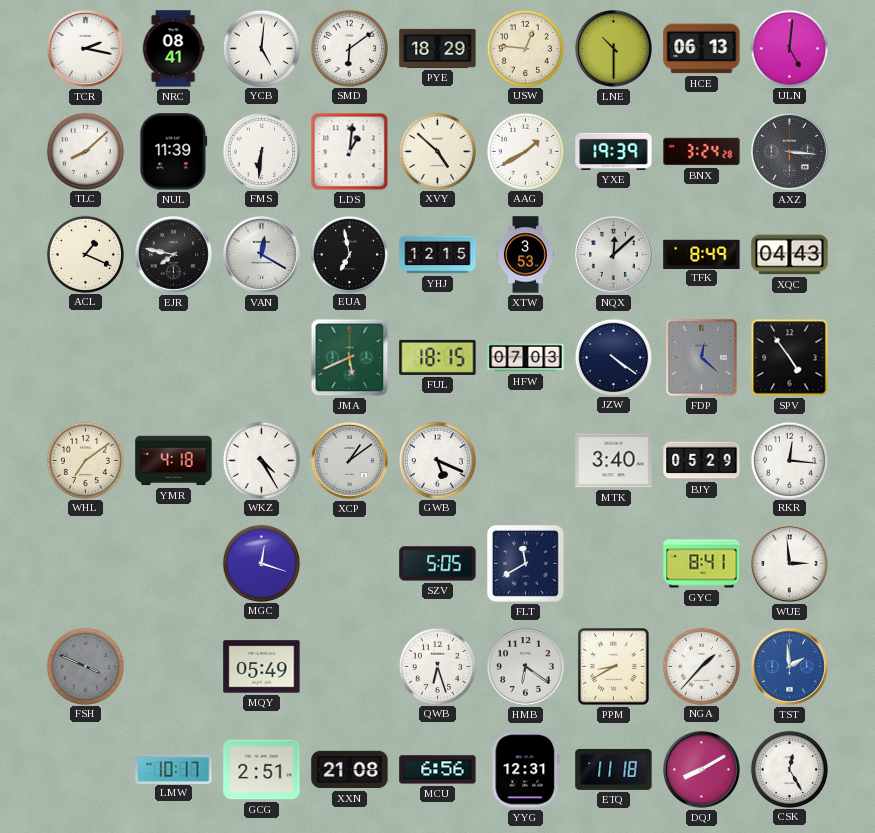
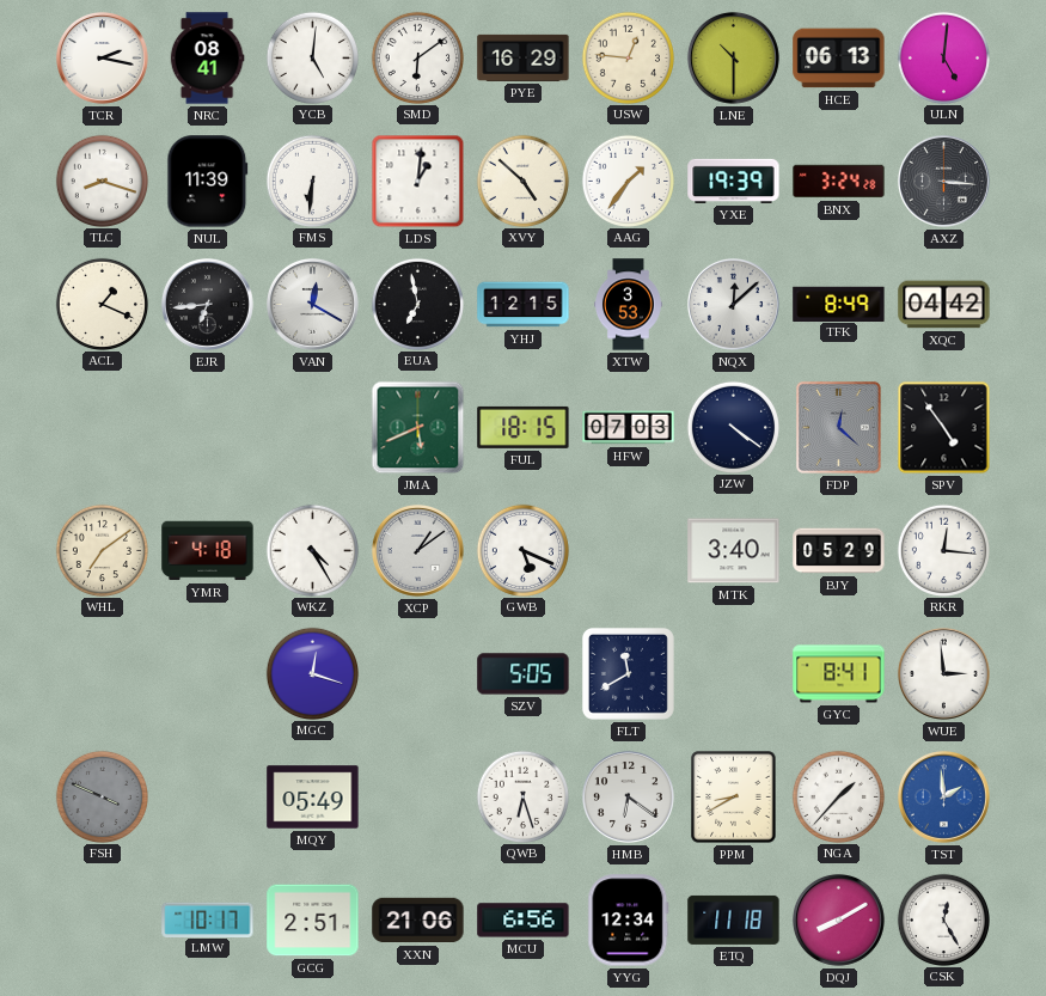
PYE: 18:29 -> 16:29
TLC: 8:08 -> 8:18
AAG: 1:40 -> 1:36
EJR: 7:47 -> 6:44
XQC: 04:43 -> 04:42
XXN: 21:08 -> 21:06
YYG: 12:31 -> 12:34
